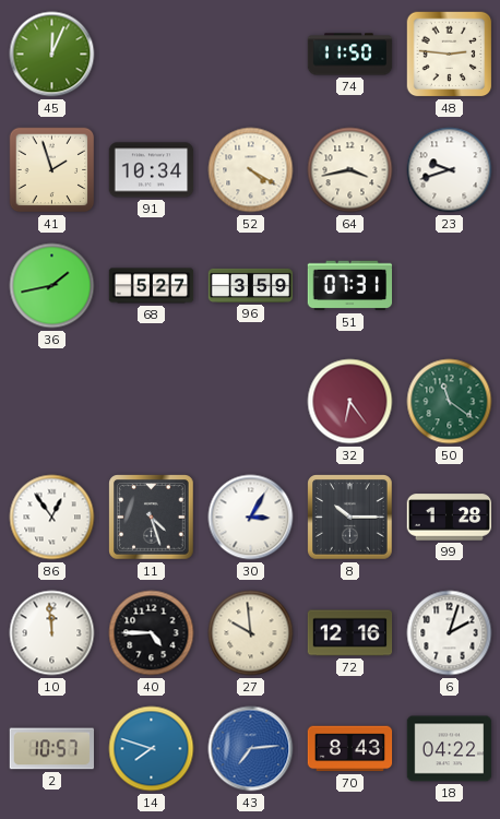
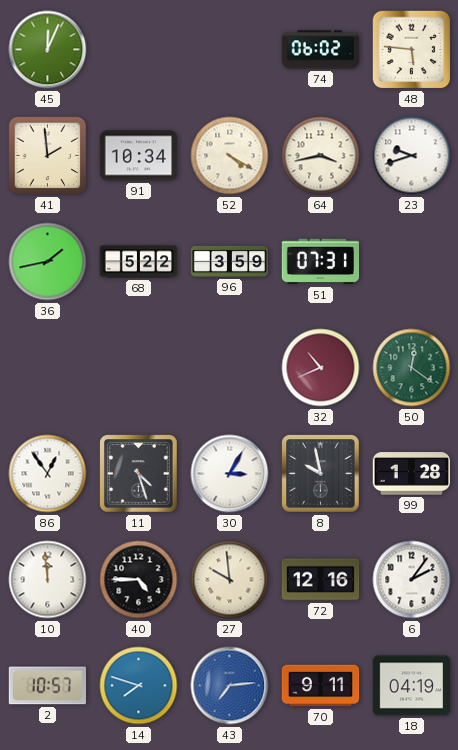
74: 11:50 -> 06:02
48: 2:46 -> 5:46
41: 1:57 -> 1:59
68: 5:27 -> 5:22
32: 6:24 -> 10:41
50: 11:21 -> 12:21
8: 10:15 -> 9:58
6: 2:03 -> 2:06
70: 8:43 -> 9:11
18: 04:22 -> 04:19
